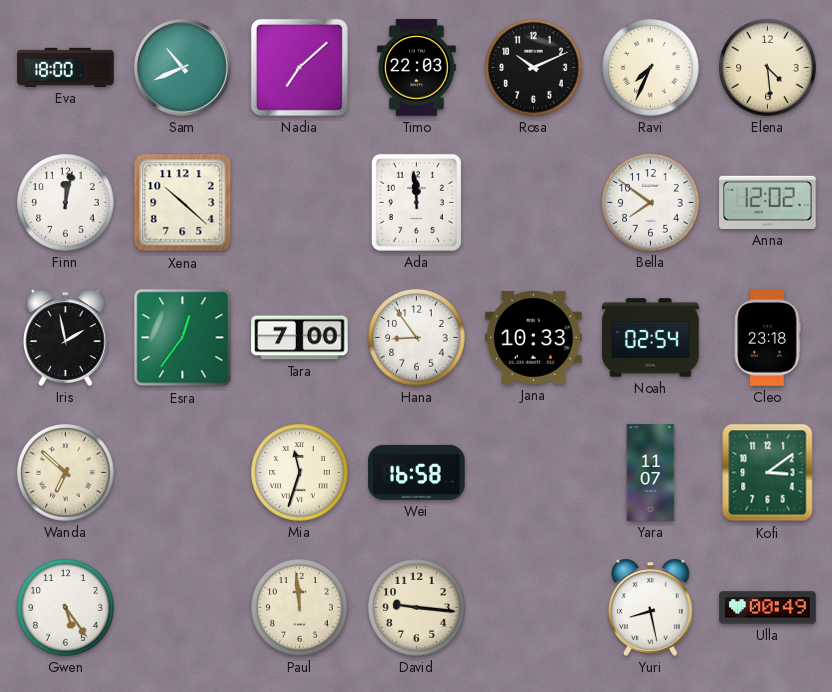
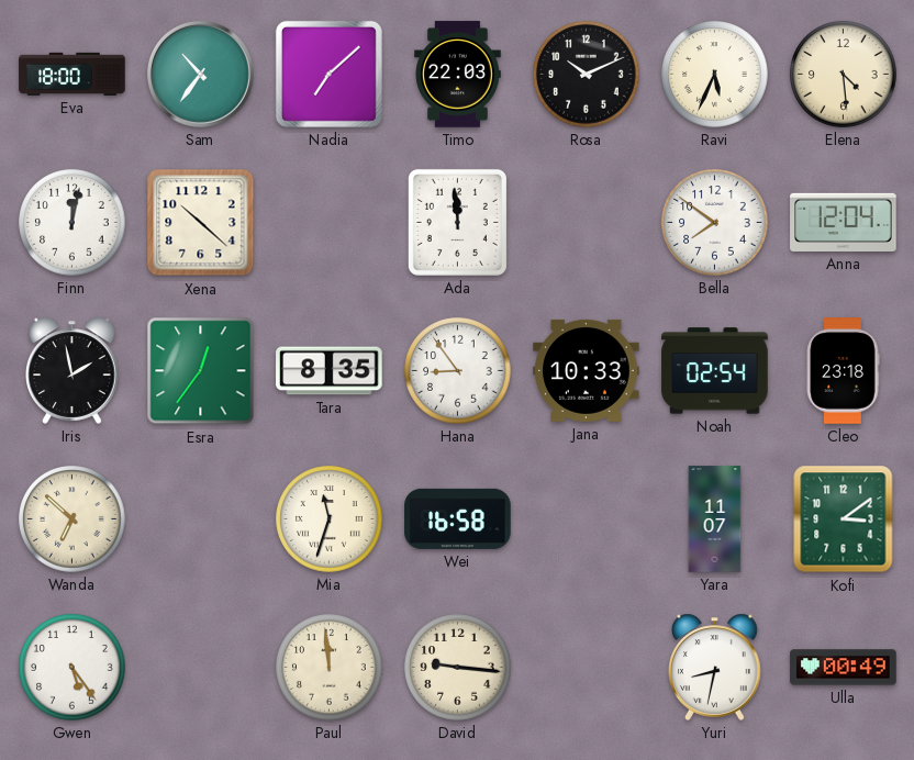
Sam: 10:41 -> 10:36
Ravi: 7:34 -> 5:34
Anna: 12:02 -> 12:04
Tara: 7:00 -> 8:35
Yuri: 8:28 -> 8:32
